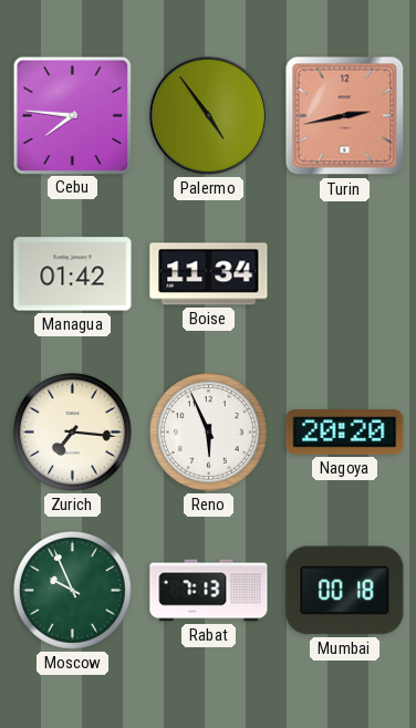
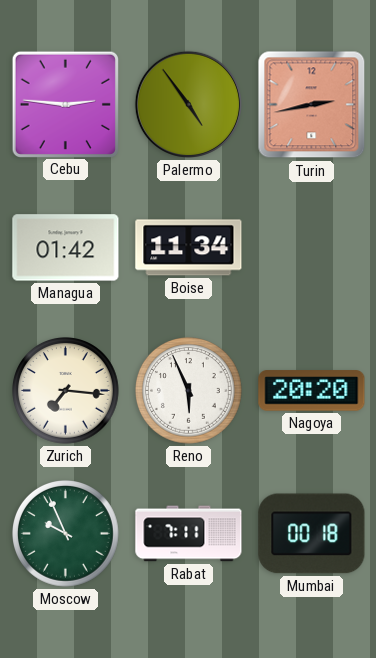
Cebu: 7:46 -> 2:46
Rabat: 7:13 -> 7:11
